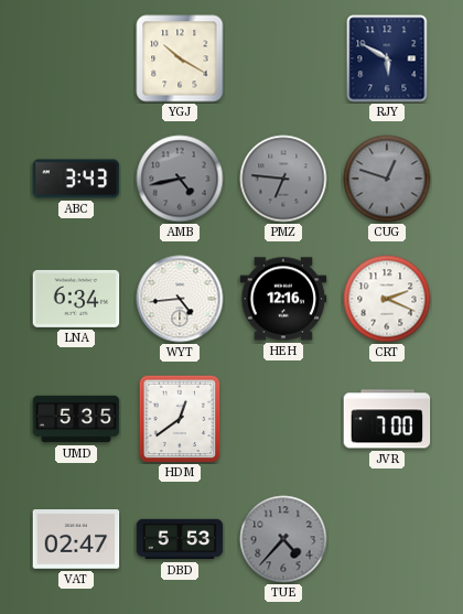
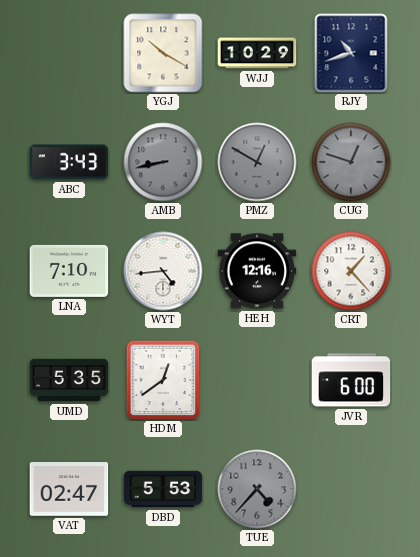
WJJ: none -> 10:29
RJY: 5:50 -> 10:42
AMB: 4:43 -> 8:43
PMZ: 6:46 -> 12:50
LNA: 6:34 -> 7:10
CRT: 2:19 -> 1:23
JVR: 7:00 -> 6:00
